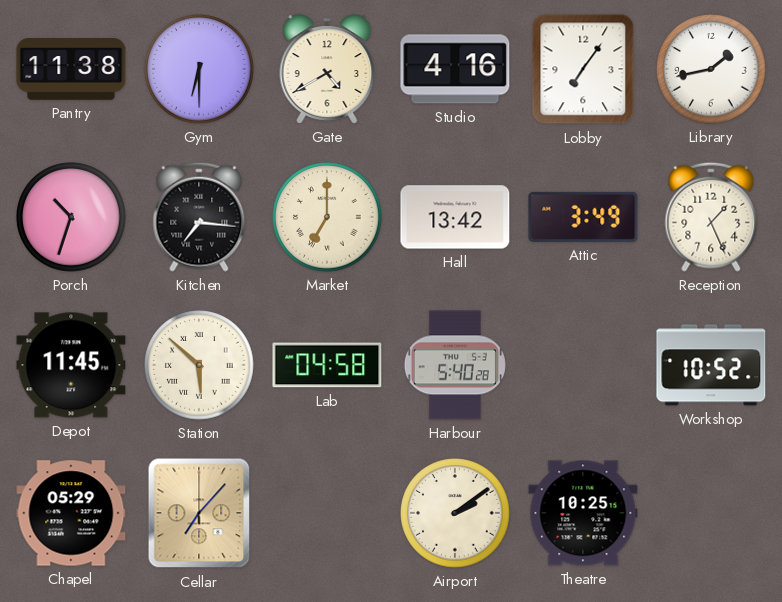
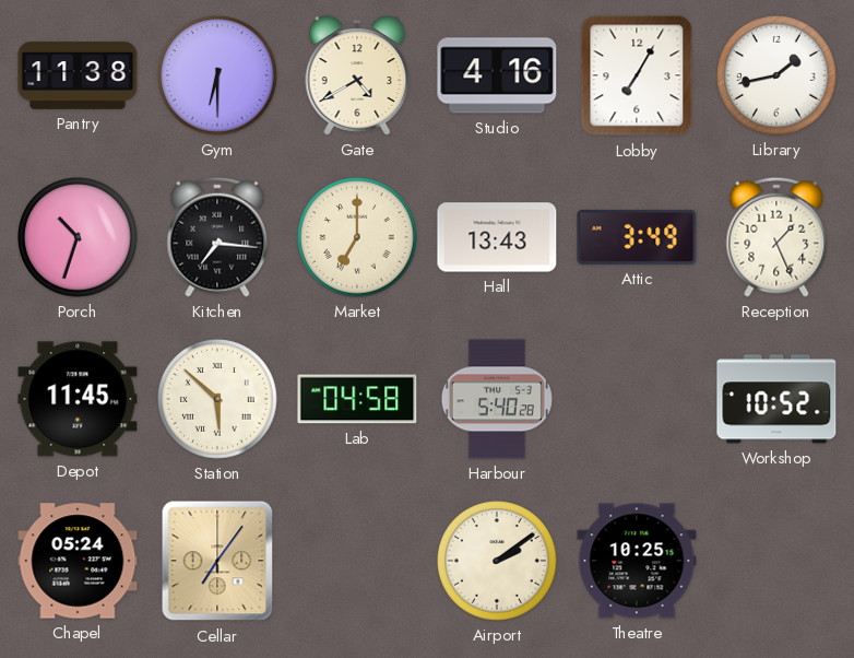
Lobby: 7:06 -> 7:05
Hall: 13:42 -> 13:43
Chapel: 05:29 -> 05:24
Cellar: 7:07 -> 7:06
